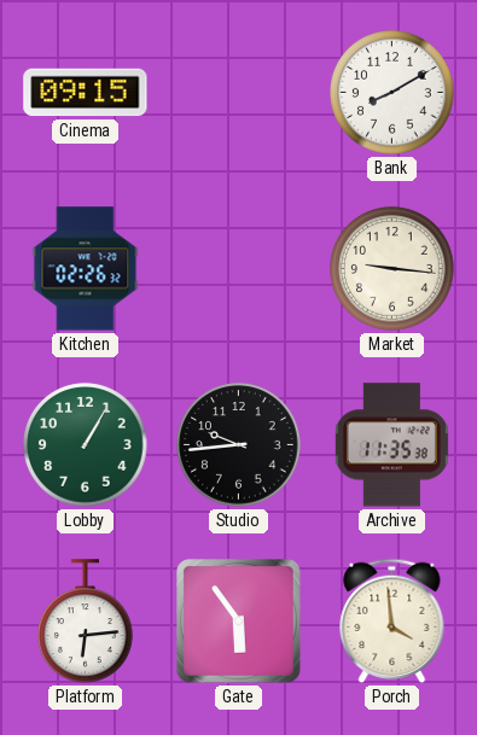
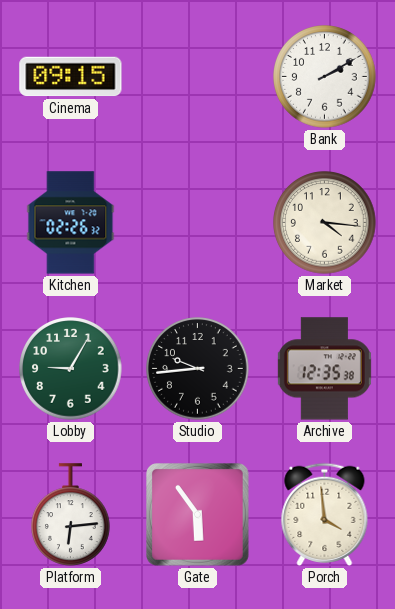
Bank: 8:10 -> 2:10
Market: 9:16 -> 4:16
Lobby: 1:05 -> 9:05
Archive: 11:35 -> 12:35
